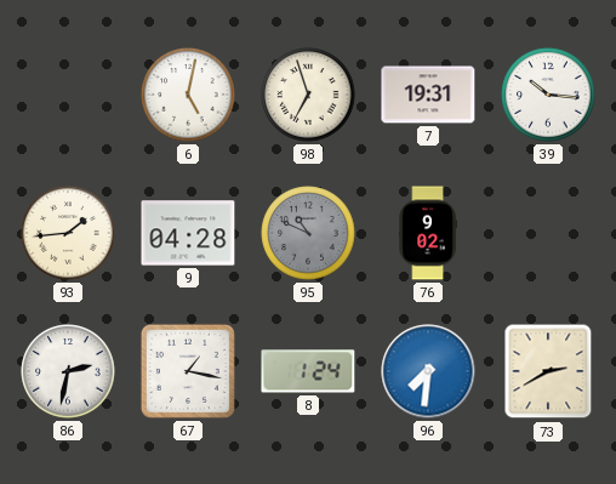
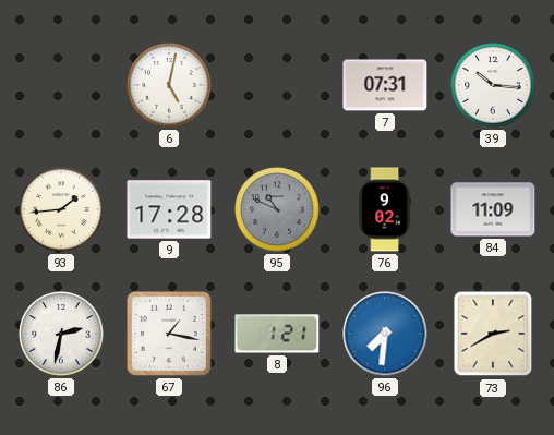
98: 6:57 -> none
7: 19:31 -> 07:31
9: 04:28 -> 17:28
84: none -> 11:09
8: 1:24 -> 1:21
